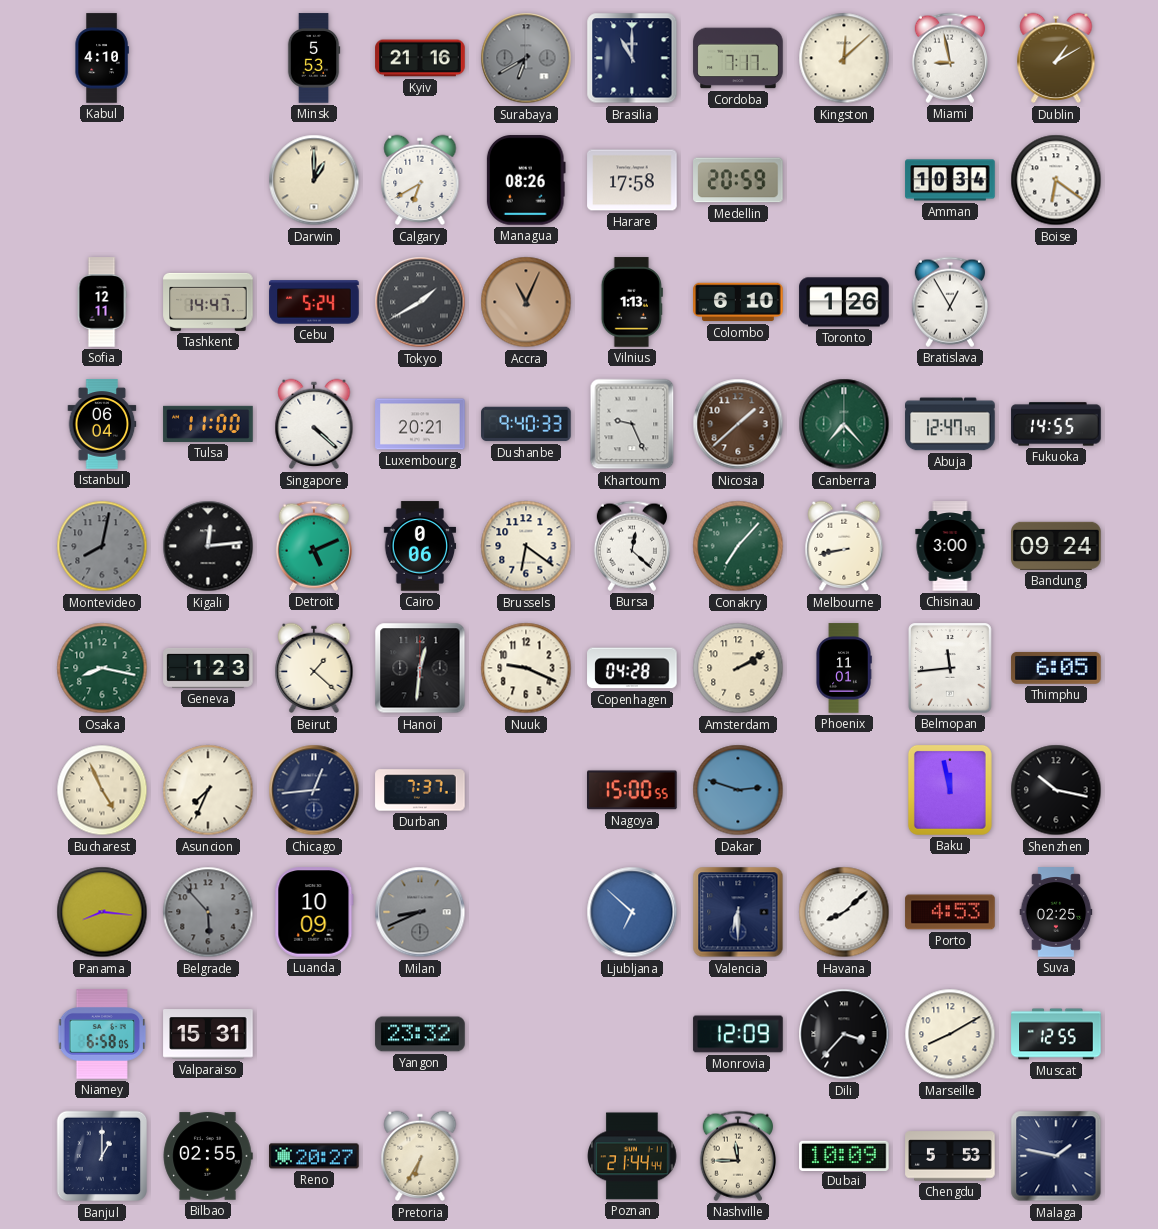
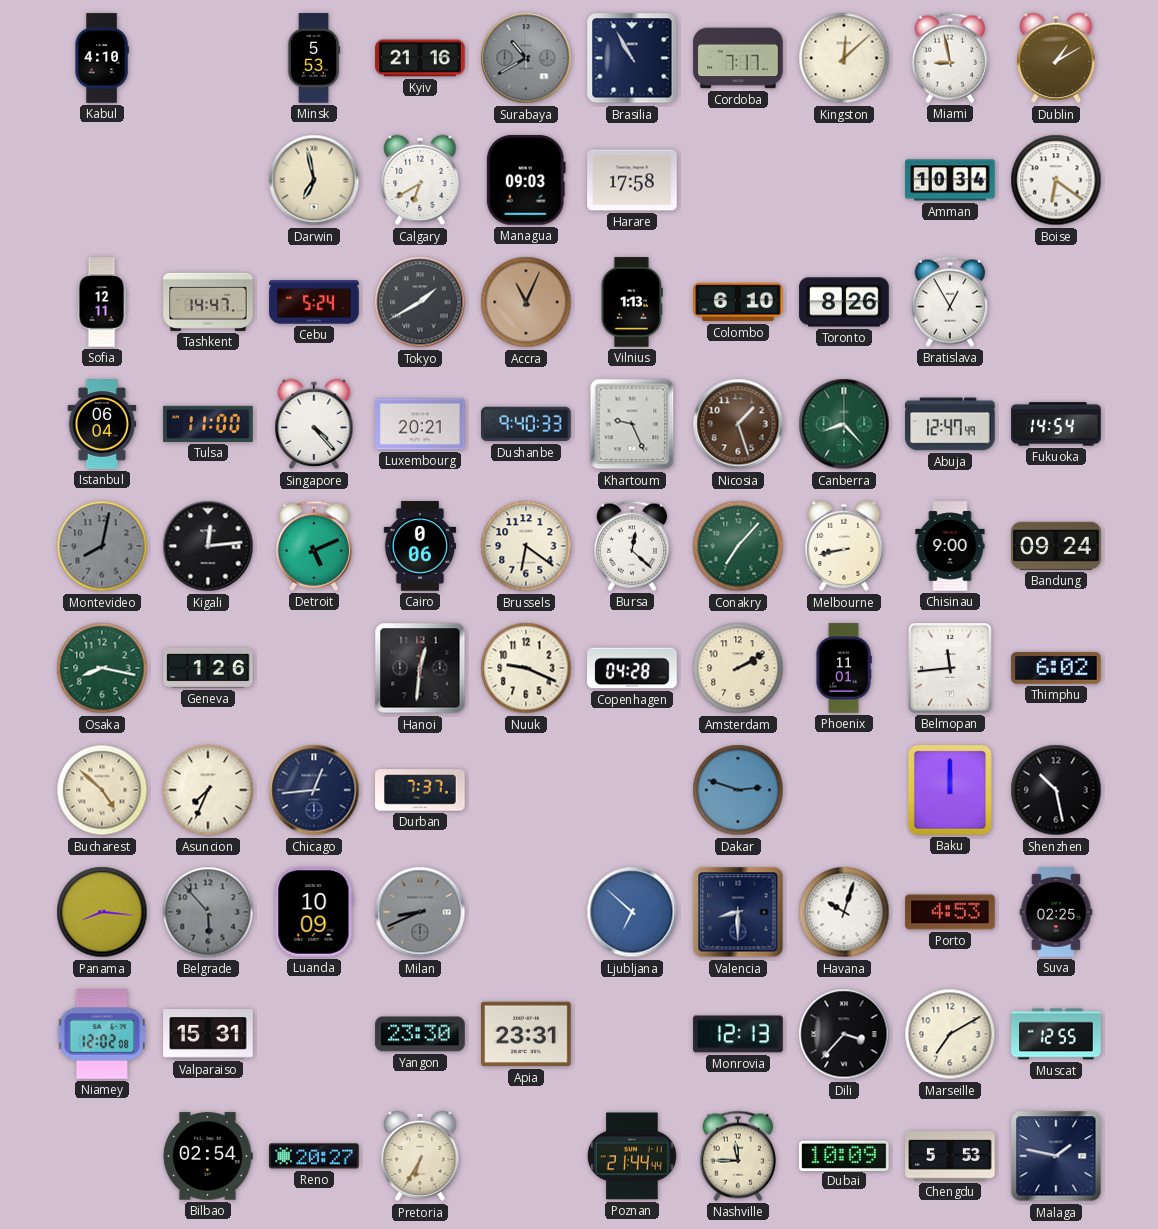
Surabaya: 6:40 -> 10:40
Brasilia: 11:00 -> 10:55
Darwin: 1:00 -> 6:58
Managua: 08:26 -> 09:03
Medellin: 20:59 -> none
Toronto: 1:26 -> 8:26
Singapore: 4:22 -> 4:23
Nicosia: 1:38 -> 1:27
Canberra: 7:23 -> 8:23
Fukuoka: 14:55 -> 14:54
Chisinau: 3:00 -> 9:00
Geneva: 1:23 -> 1:26
Beirut: 1:22 -> none
Thimphu: 6:05 -> 6:02
Bucharest: 4:56 -> 4:52
Nagoya: 15:00 -> none
Baku: 11:58 -> 12:00
Shenzhen: 10:17 -> 10:28
Valencia: 6:30 -> 8:30
Havana: 8:08 -> 10:03
Niamey: 6:58 -> 12:02
Yangon: 23:32 -> 23:30
Apia: none -> 23:31
Monrovia: 12:09 -> 12:13
Marseille: 8:10 -> 7:10
Banjul: 1:00 -> none
Bilbao: 02:55 -> 02:54
